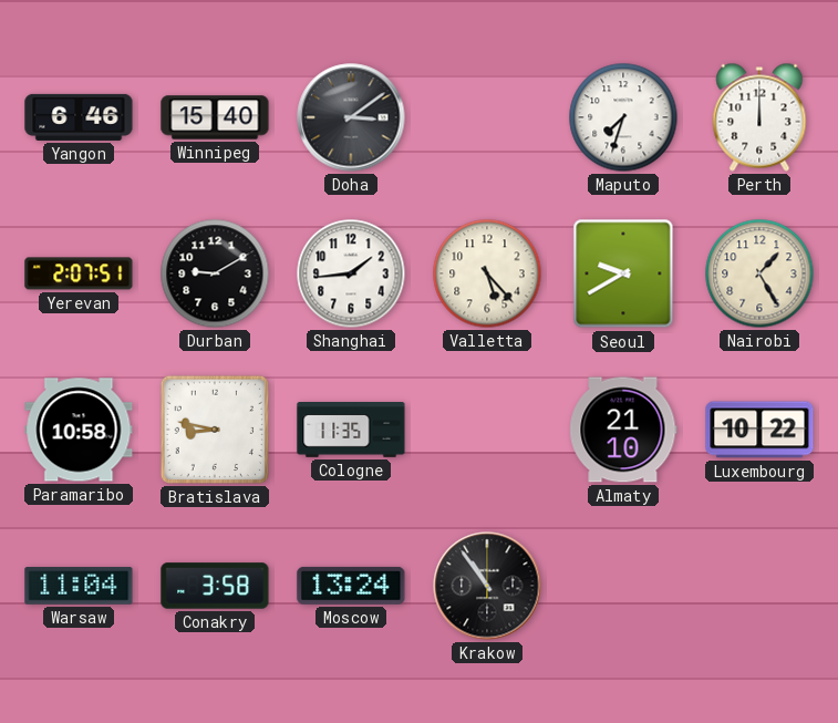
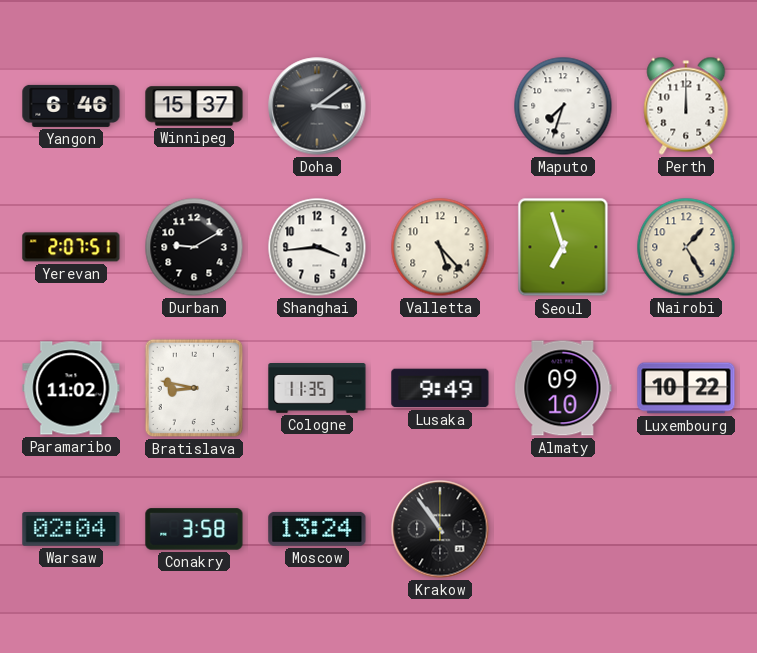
Winnipeg: 15:40 -> 15:37
Shanghai: 1:44 -> 3:44
Seoul: 9:40 -> 6:57
Paramaribo: 10:58 -> 11:02
Lusaka: none -> 9:49
Almaty: 21:10 -> 09:10
Warsaw: 11:04 -> 02:04
